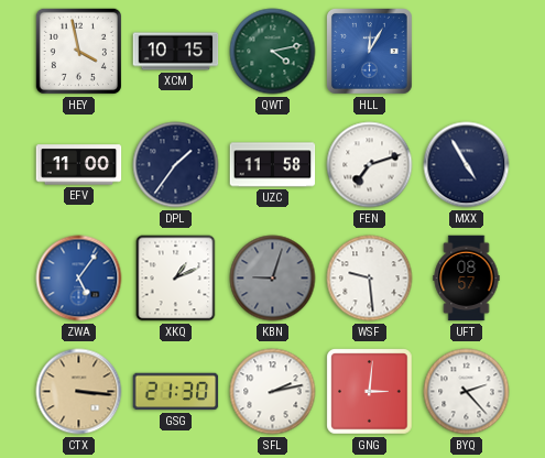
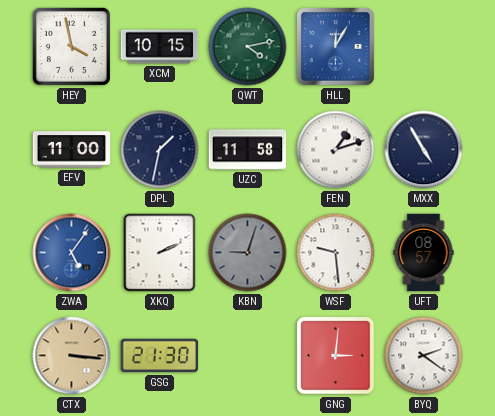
DPL: 1:36 -> 1:32
FEN: 7:12 -> 1:12
XKQ: 1:11 -> 2:11
SFL: 2:13 -> none
BYQ: 2:23 -> 2:21
